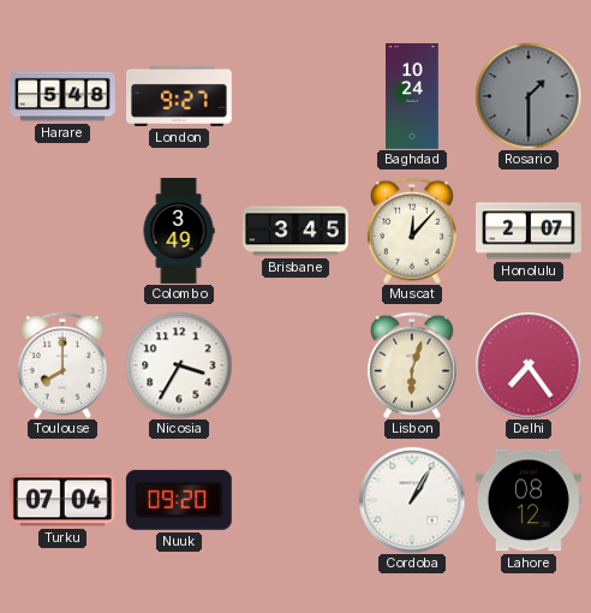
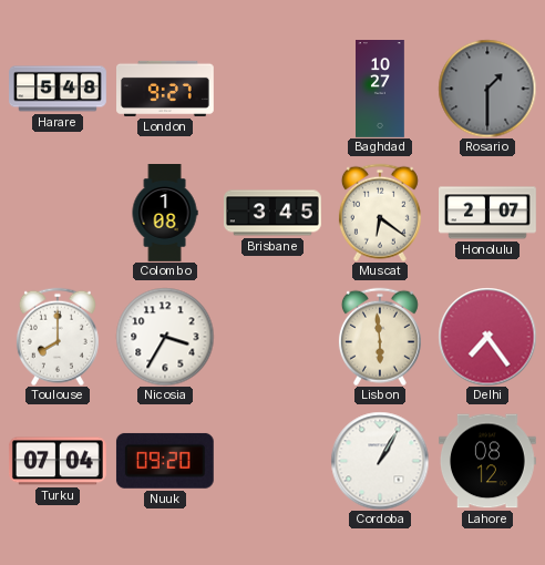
Baghdad: 10:24 -> 10:27
Colombo: 3:49 -> 1:08
Muscat: 12:07 -> 6:21
Lisbon: 6:03 -> 5:59
